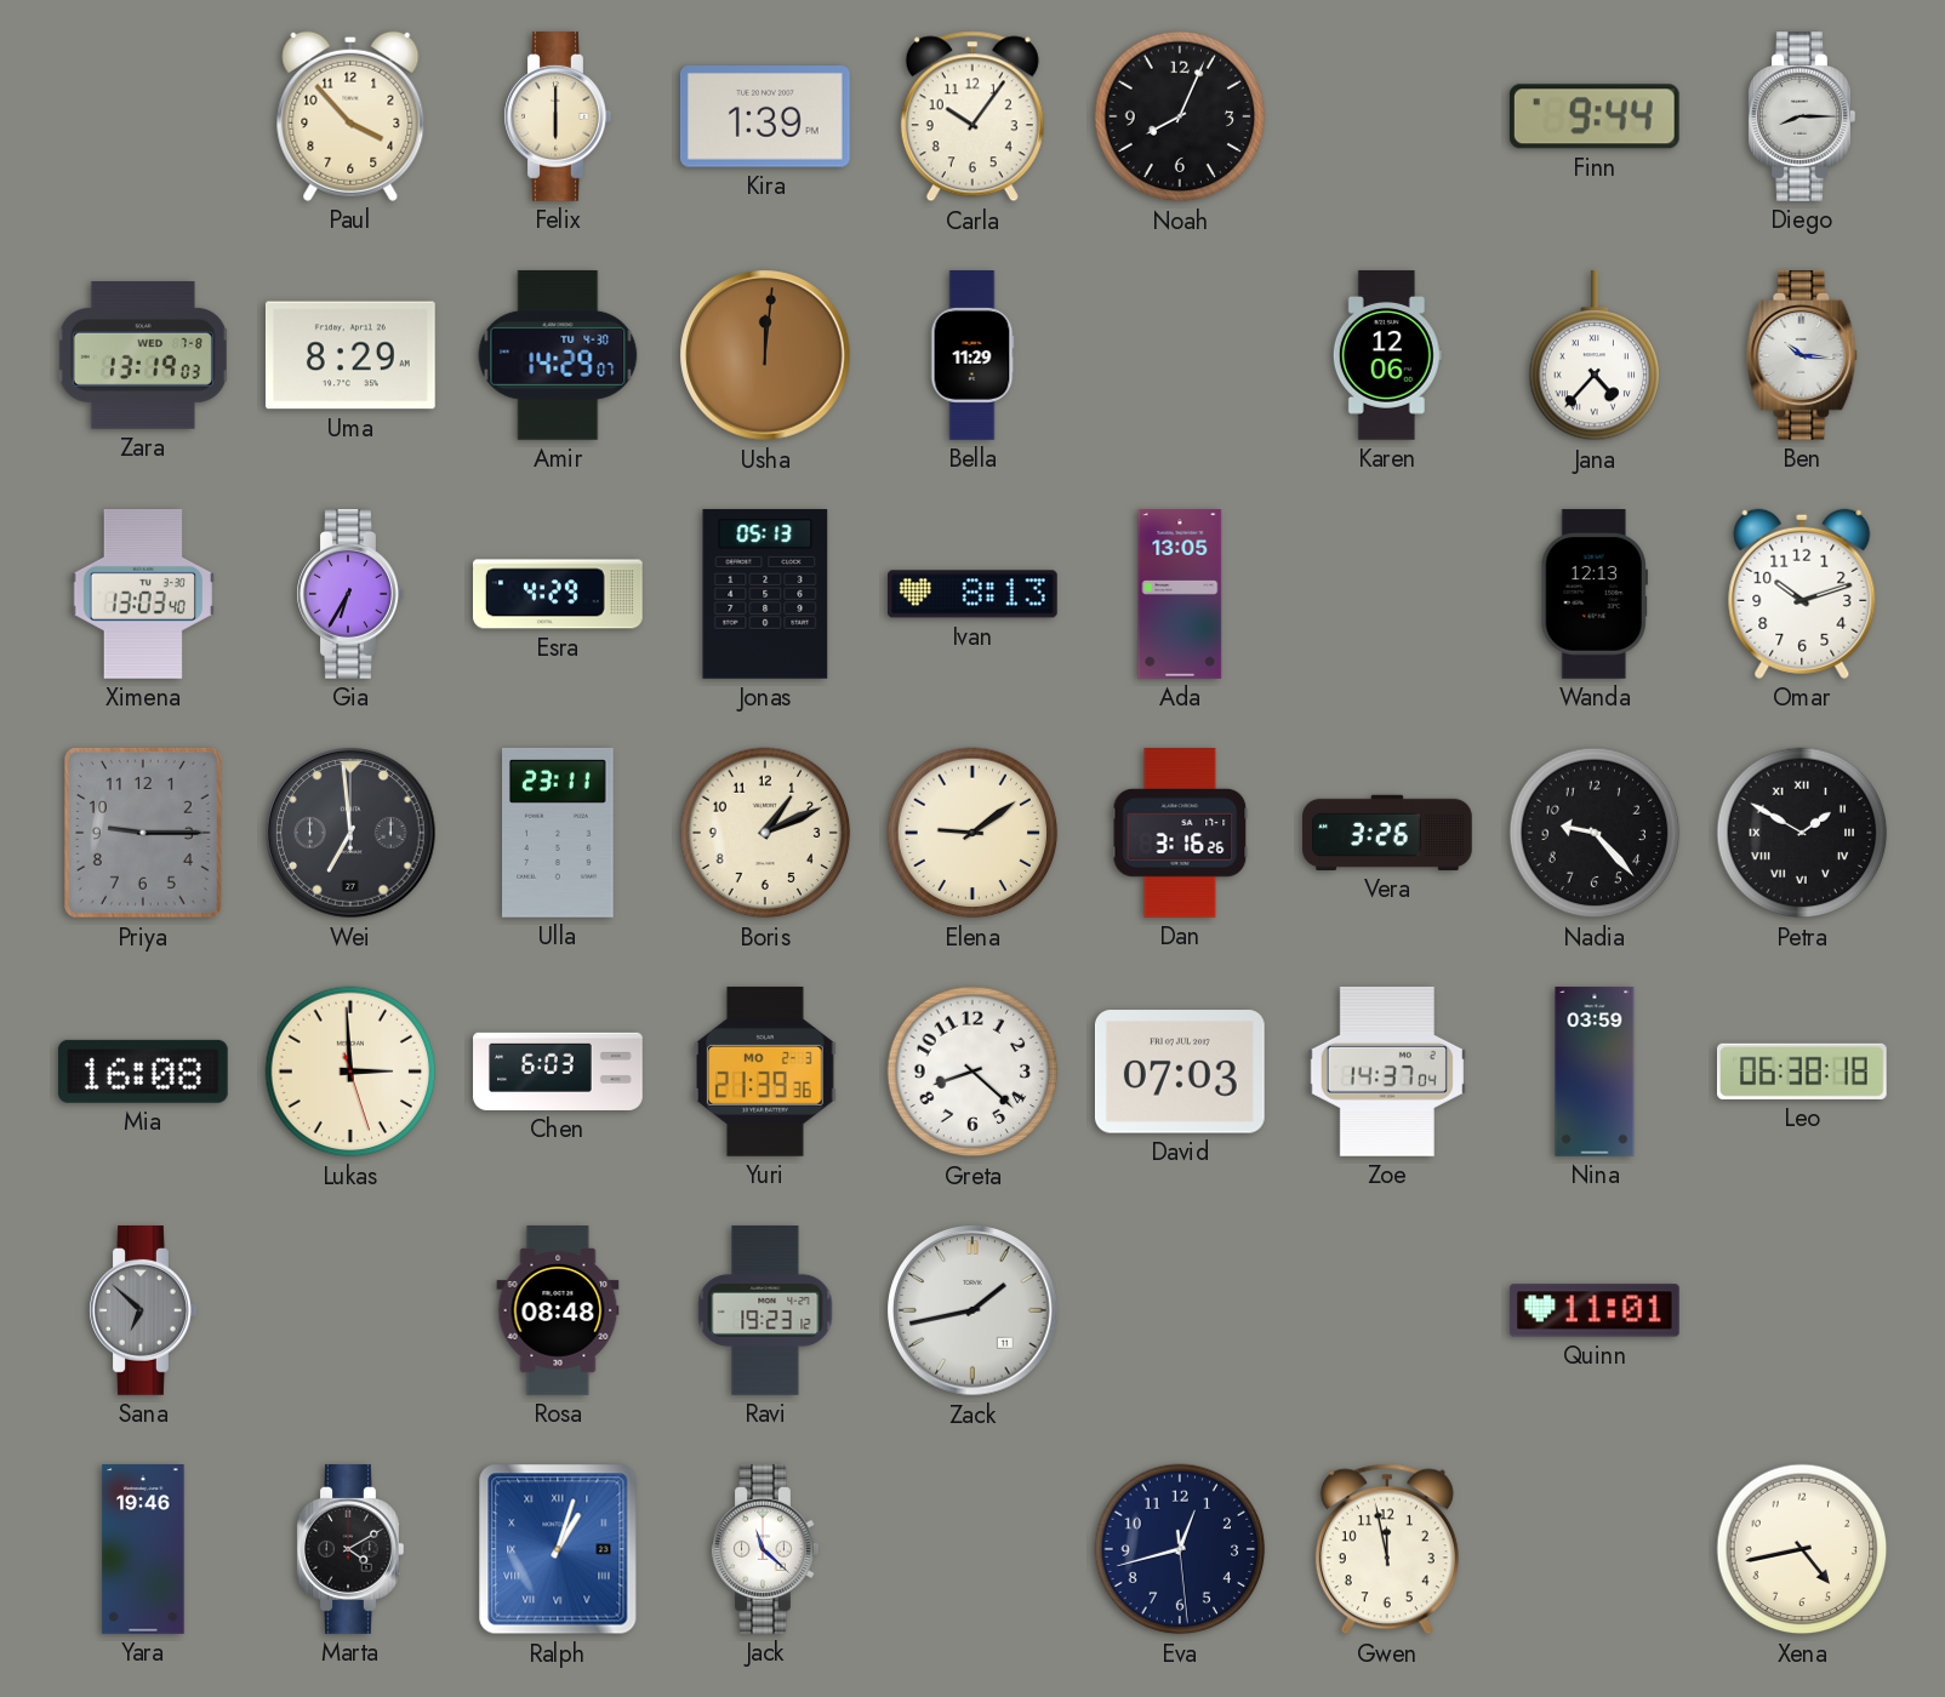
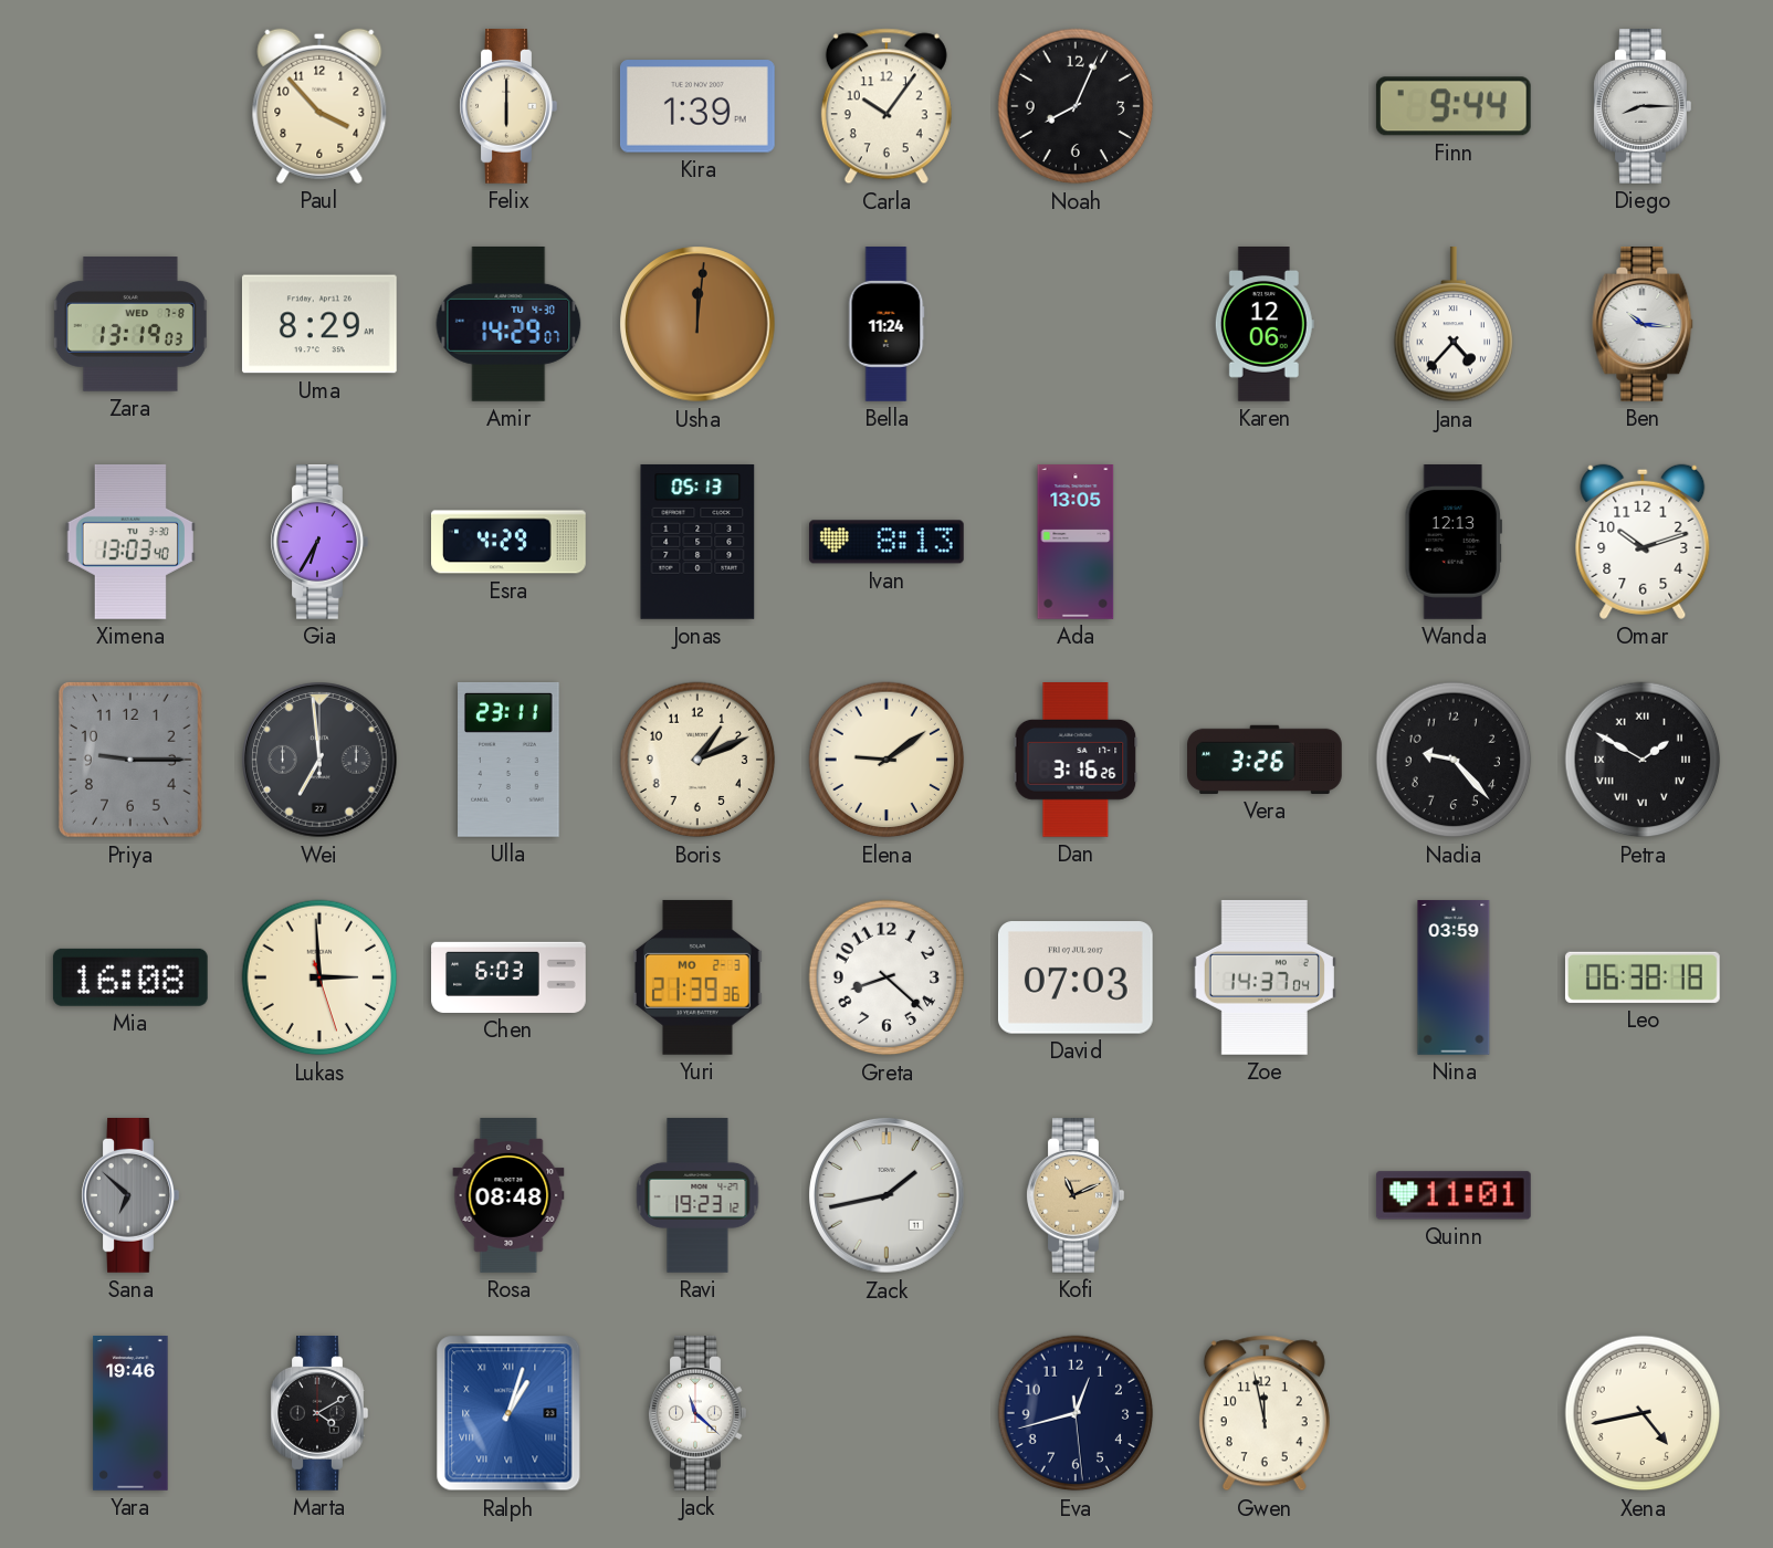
Bella: 11:29 -> 11:24
Kofi: none -> 11:11
